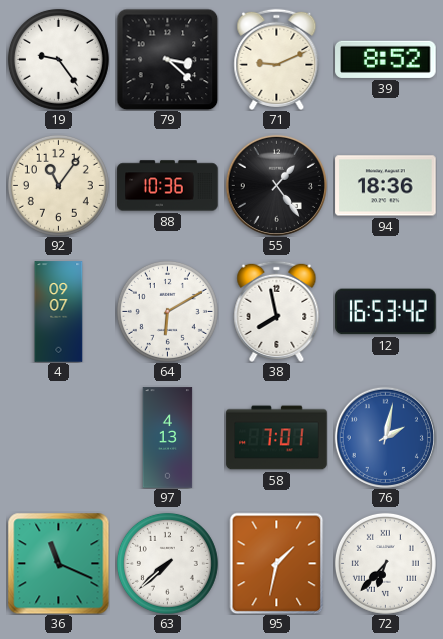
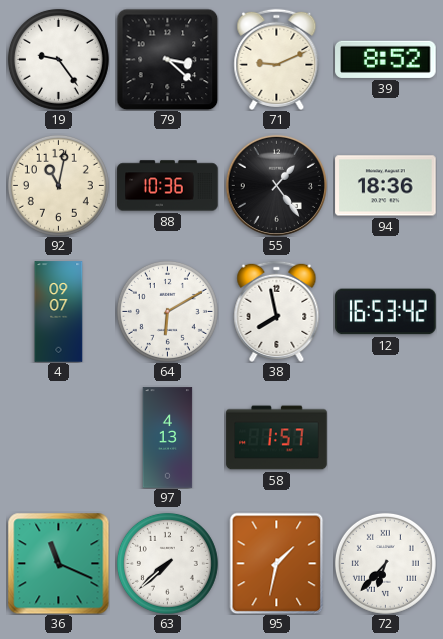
92: 11:06 -> 11:02
58: 7:01 -> 1:57
76: 2:02 -> none
